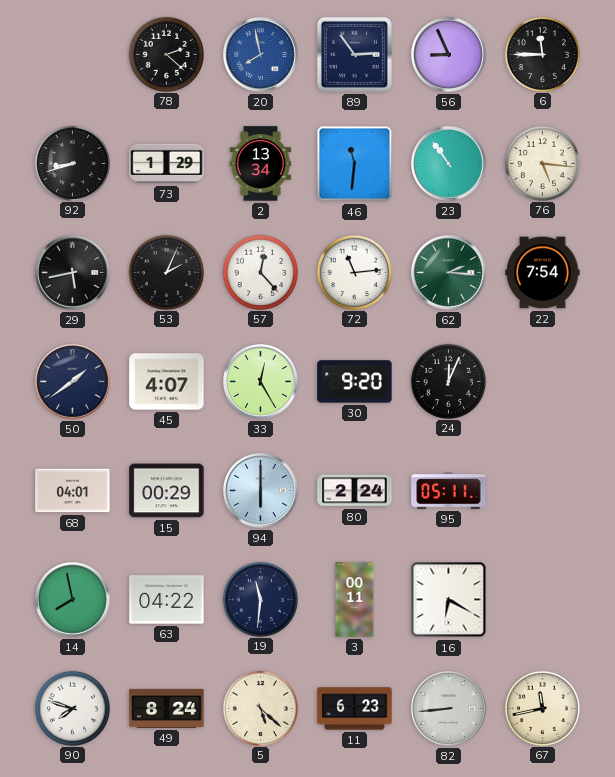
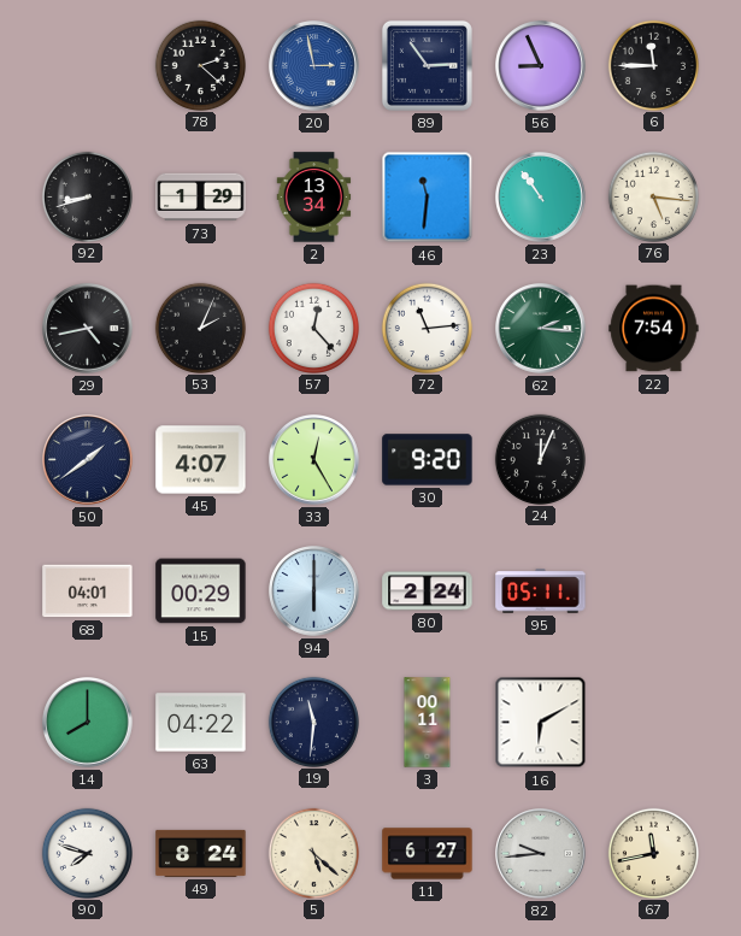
20: 7:58 -> 2:58
29: 5:43 -> 4:43
14: 7:58 -> 8:00
16: 6:20 -> 6:10
11: 6:23 -> 6:27
82: 8:44 -> 9:44
